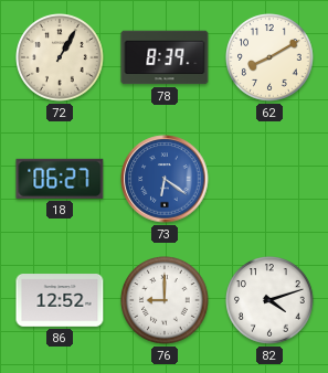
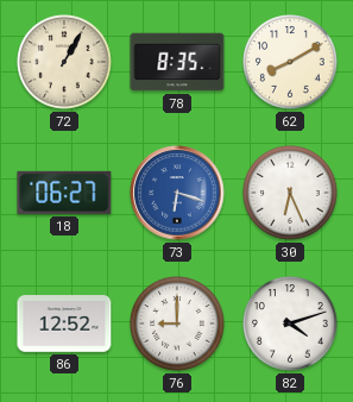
78: 8:39 -> 8:35
73: 6:21 -> 6:18
30: none -> 6:26
